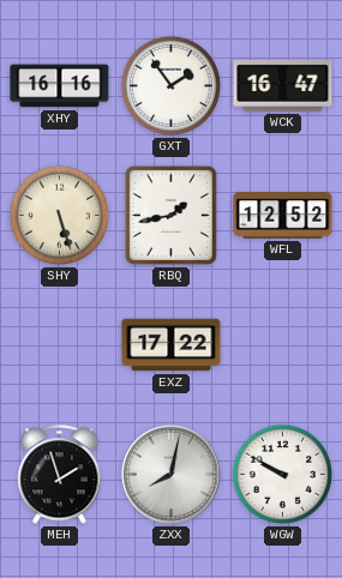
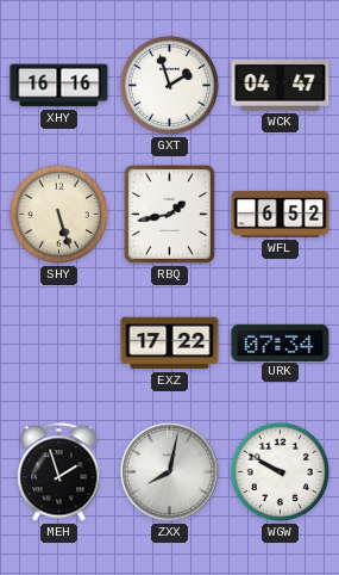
GXT: 1:54 -> 1:57
WCK: 16:47 -> 04:47
WFL: 12:52 -> 6:52
URK: none -> 07:34
